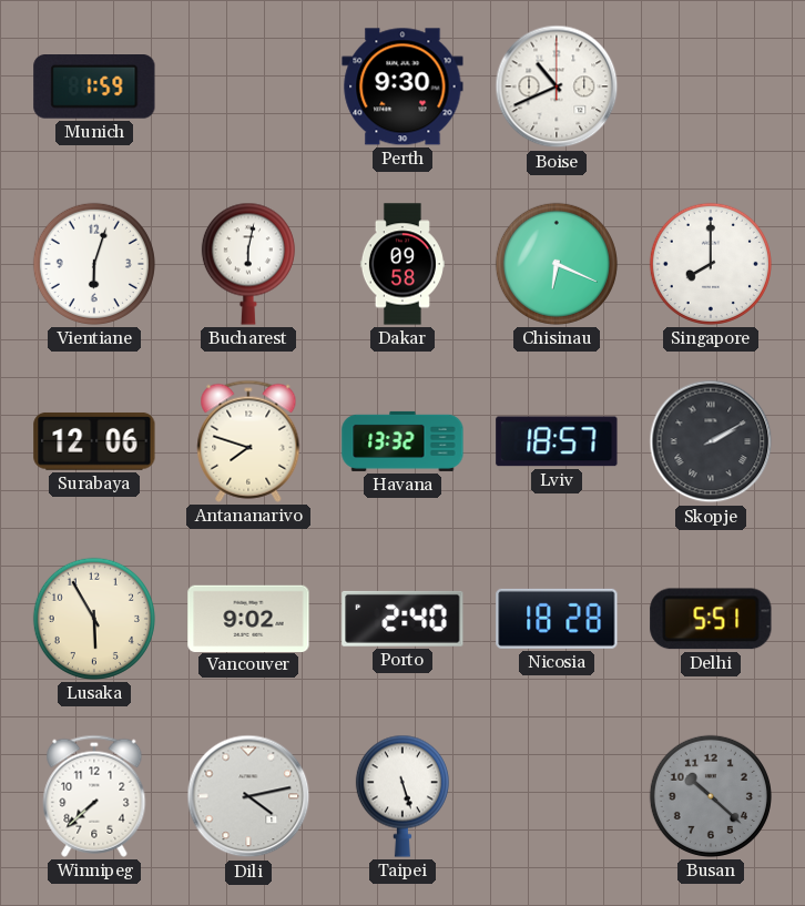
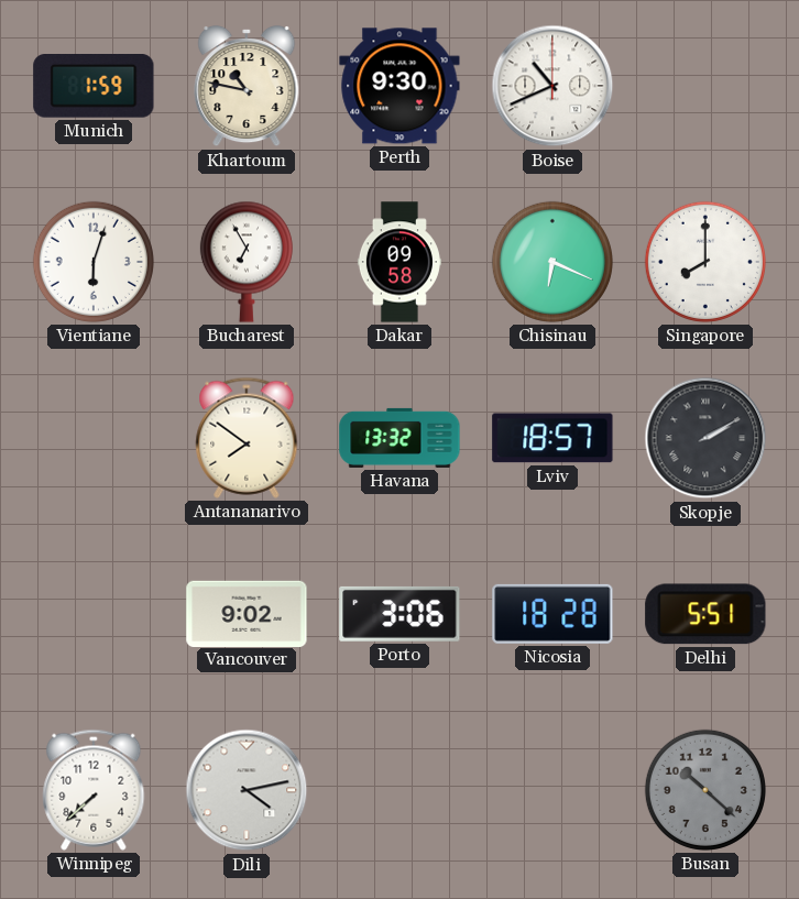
Khartoum: none -> 10:47
Bucharest: 6:02 -> 6:55
Surabaya: 12:06 -> none
Antananarivo: 7:48 -> 7:51
Lusaka: 5:55 -> none
Porto: 2:40 -> 3:06
Taipei: 5:27 -> none
